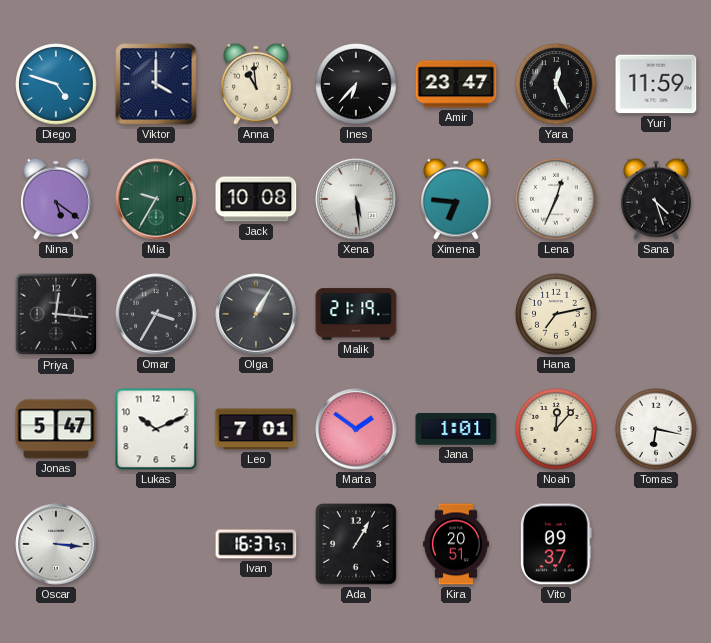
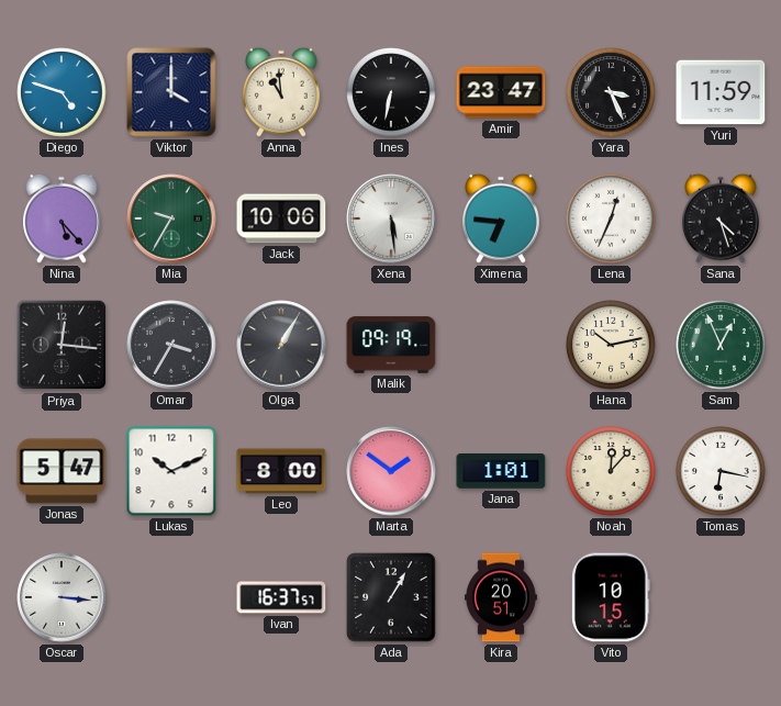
Ines: 6:37 -> 6:32
Yara: 12:26 -> 3:26
Nina: 5:21 -> 5:23
Jack: 10:08 -> 10:06
Malik: 21:19 -> 09:19
Hana: 7:13 -> 10:13
Sam: none -> 12:56
Leo: 7:01 -> 8:00
Vito: 09:37 -> 10:15
